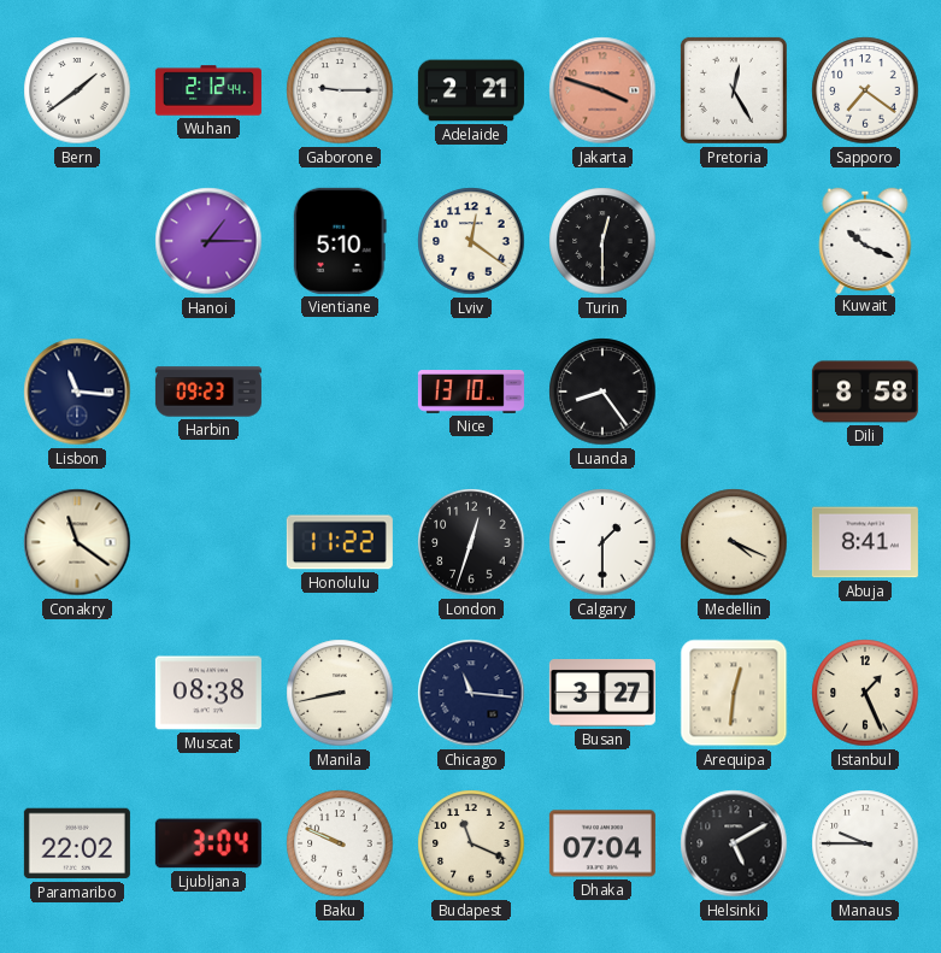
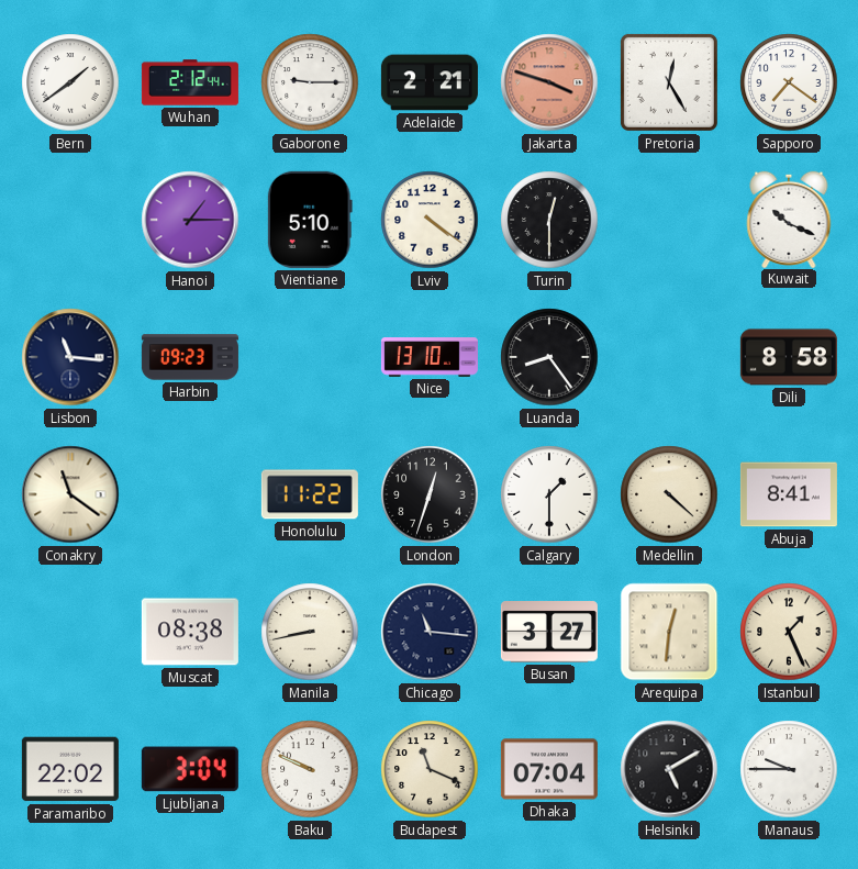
Lviv: 12:21 -> 4:21
Medellin: 4:19 -> 4:22
